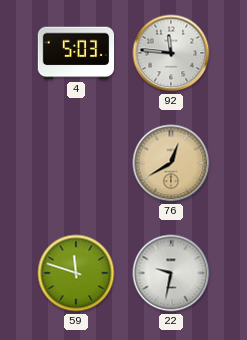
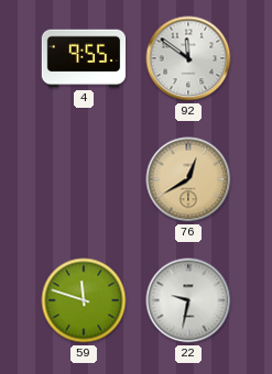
4: 5:03 -> 9:55
92: 11:46 -> 11:51
